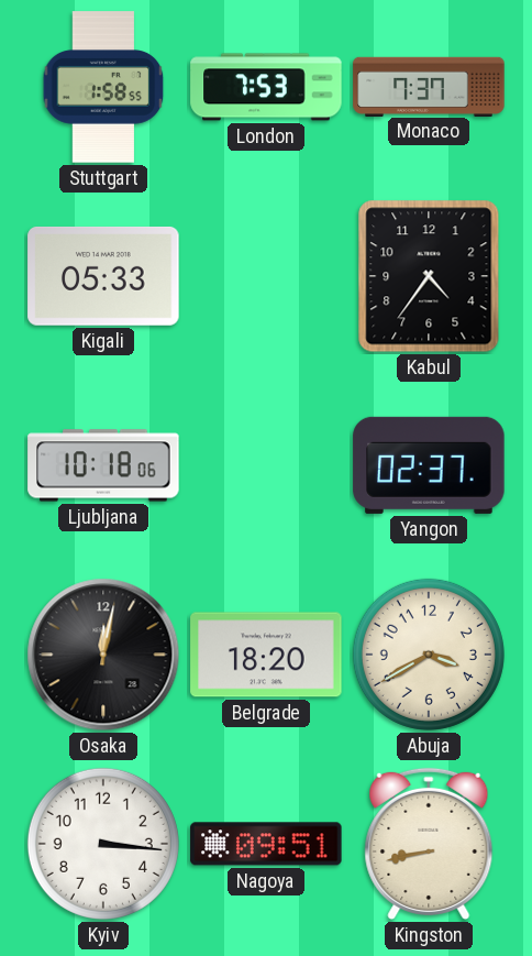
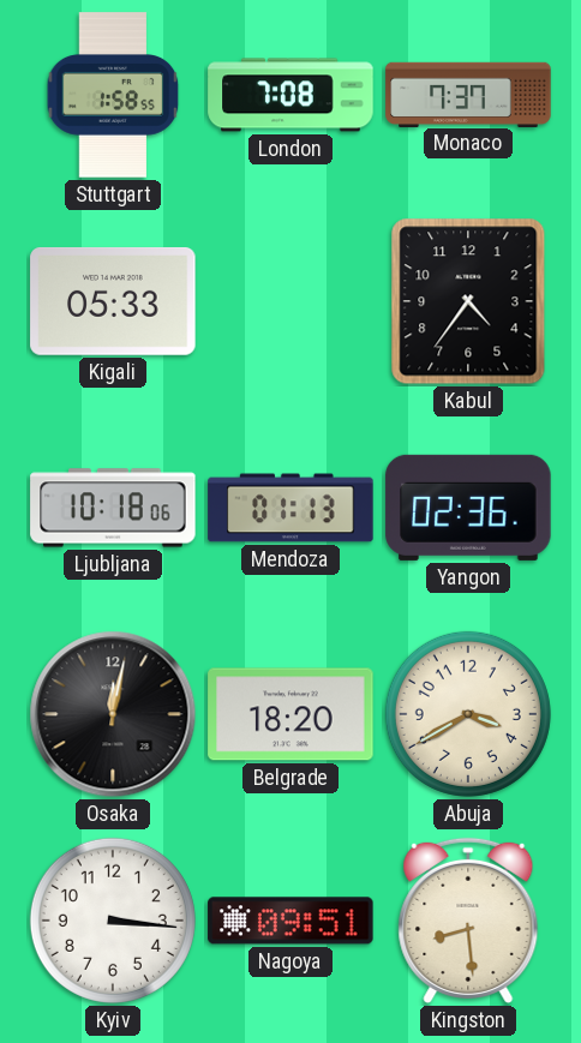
London: 7:53 -> 7:08
Mendoza: none -> 01:13
Yangon: 02:37 -> 02:36
Kingston: 8:43 -> 8:29
